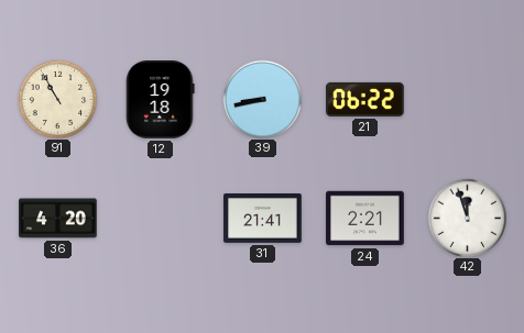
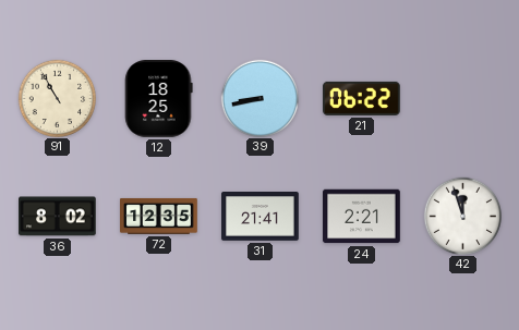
12: 19:18 -> 18:25
36: 4:20 -> 8:02
72: none -> 12:35
